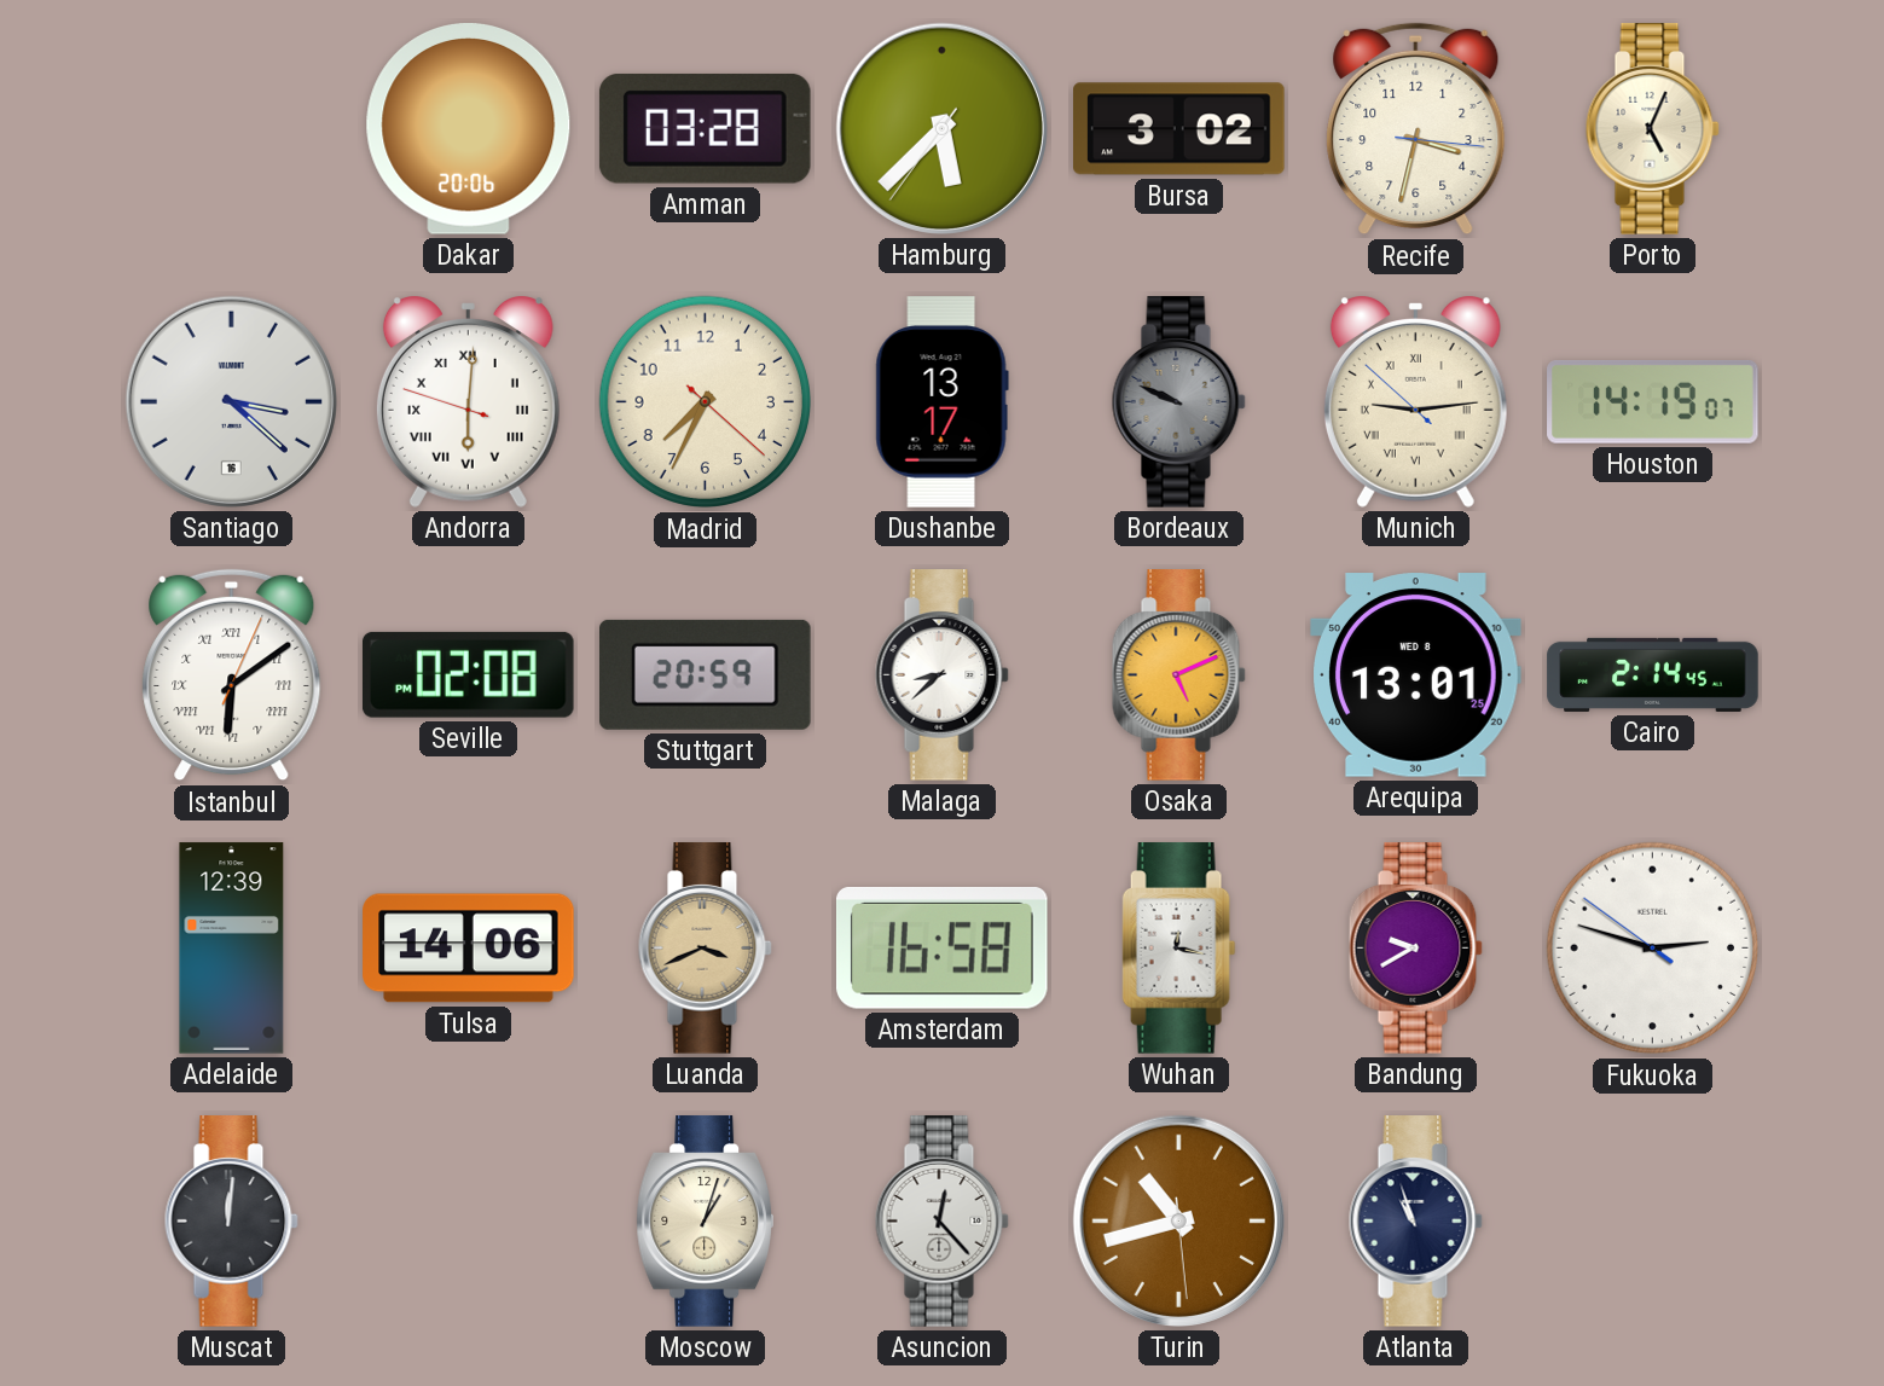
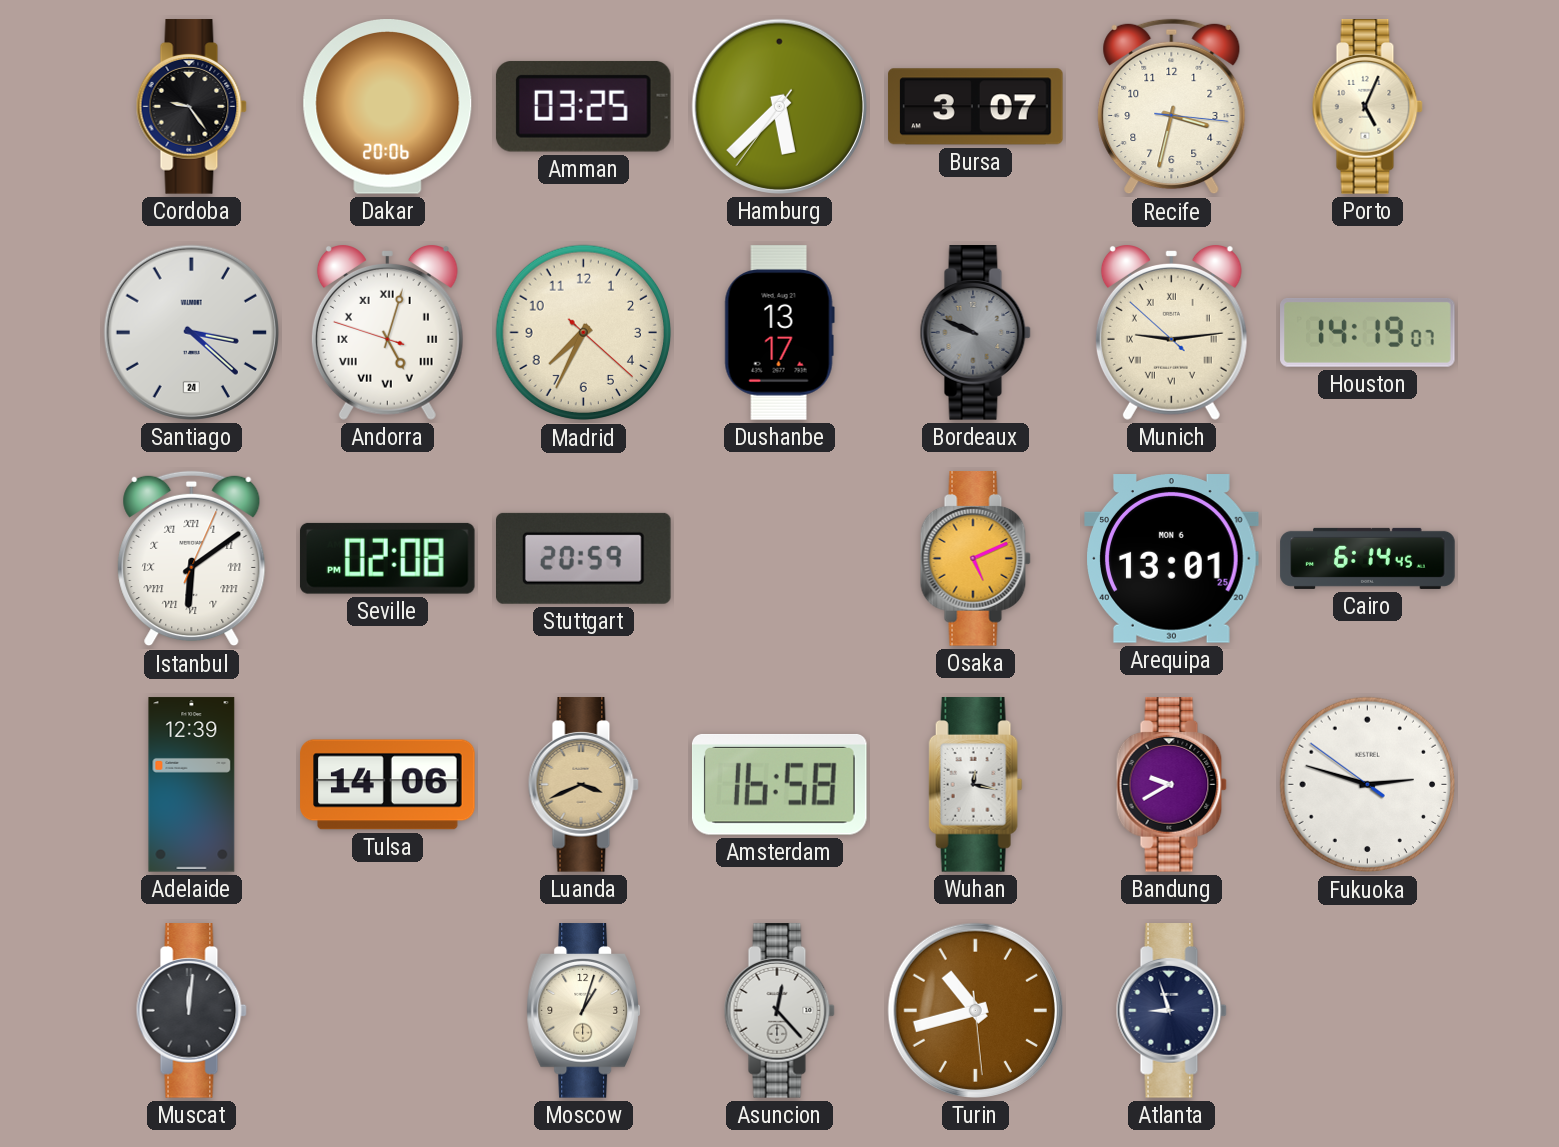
Cordoba: none -> 9:24
Amman: 03:28 -> 03:25
Bursa: 3:02 -> 3:07
Santiago date: 16 -> 24
Andorra: 6:00 -> 5:02
Malaga: 8:38 -> none
Arequipa date: WED 8 -> MON 6
Cairo: 2:14 -> 6:14
Atlanta: 10:57 -> 8:57
